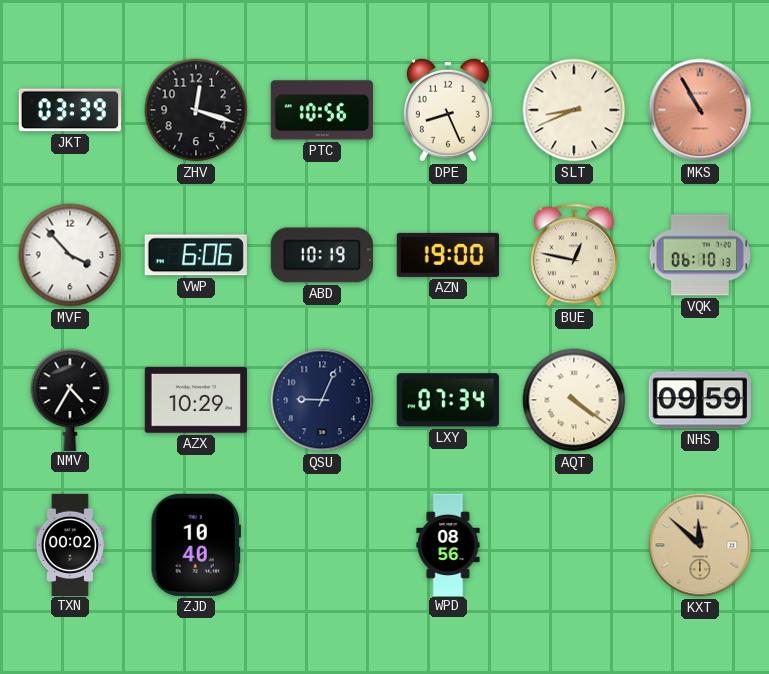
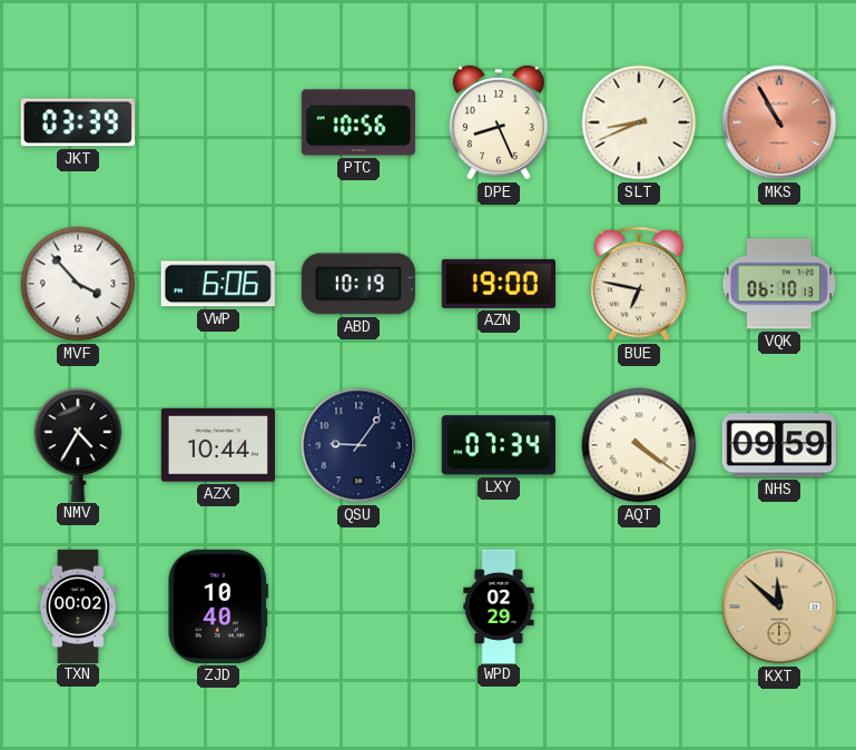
ZHV: 12:18 -> none
BUE: 12:47 -> 6:47
AZX: 10:29 -> 10:44
QSU: 9:04 -> 9:06
WPD: 08:56 -> 02:29
